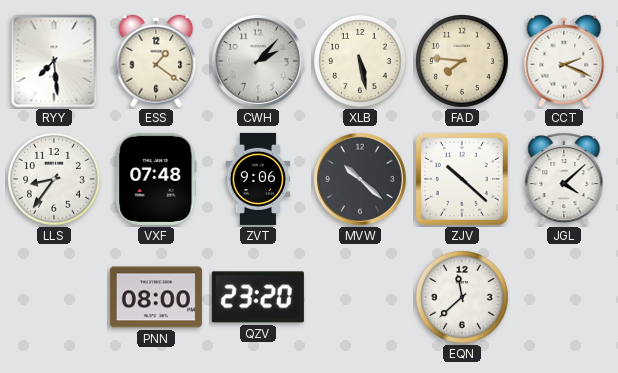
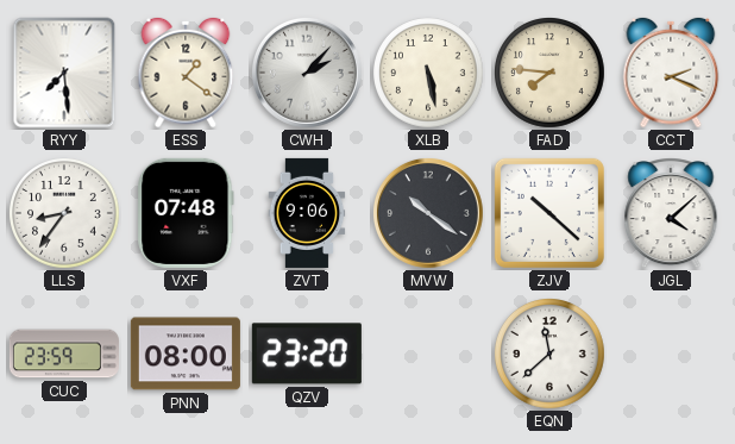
MVW: 10:22 -> 10:21
CUC: none -> 23:59
